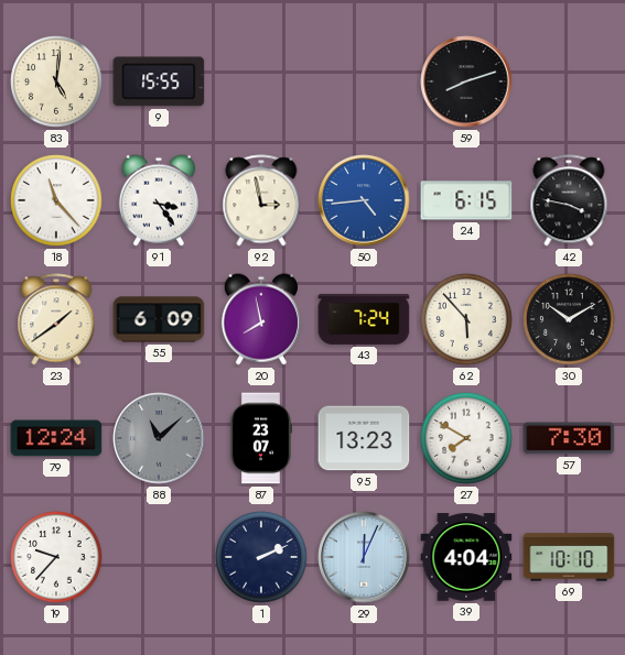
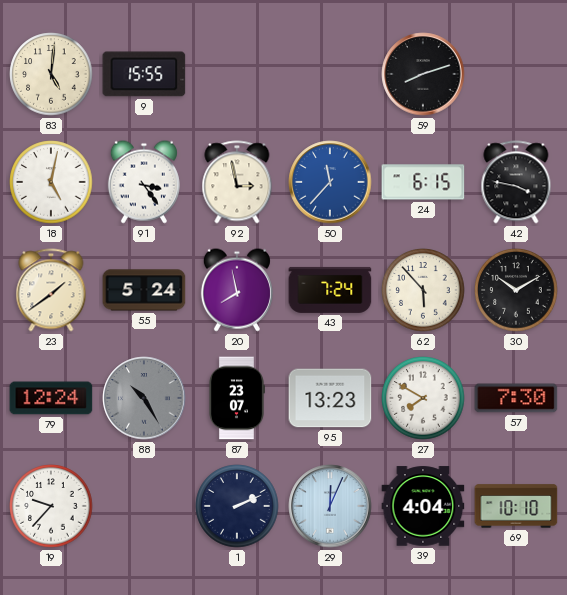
18: 11:23 -> 5:02
50: 4:44 -> 11:37
55: 6:09 -> 5:24
88: 11:08 -> 10:25
